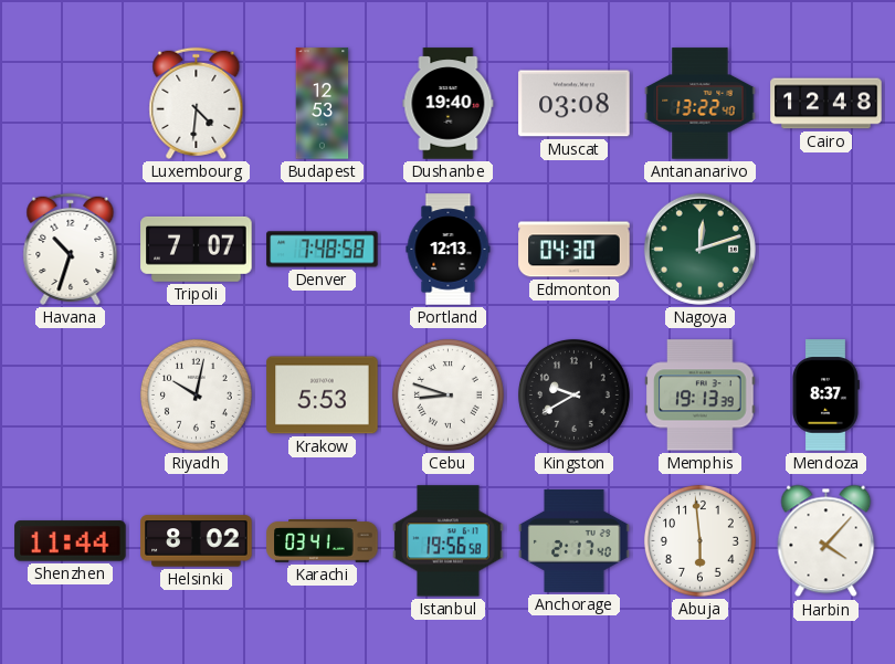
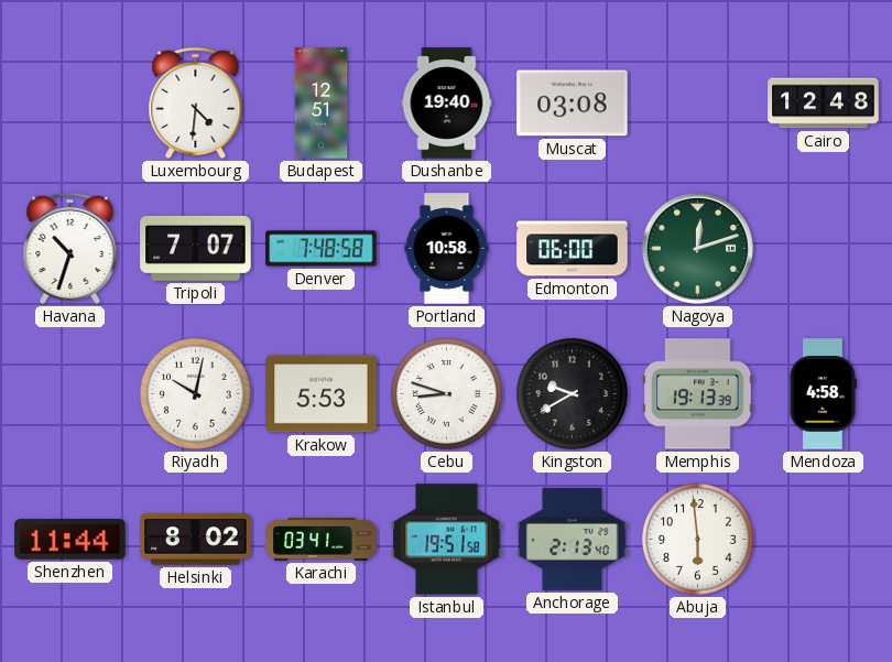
Budapest: 12:53 -> 12:51
Antananarivo: 13:22 -> none
Portland: 12:13 -> 10:58
Edmonton: 04:30 -> 06:00
Mendoza: 8:37 -> 4:58
Istanbul: 19:56 -> 19:51
Anchorage: 2:17 -> 2:13
Harbin: 4:07 -> none
